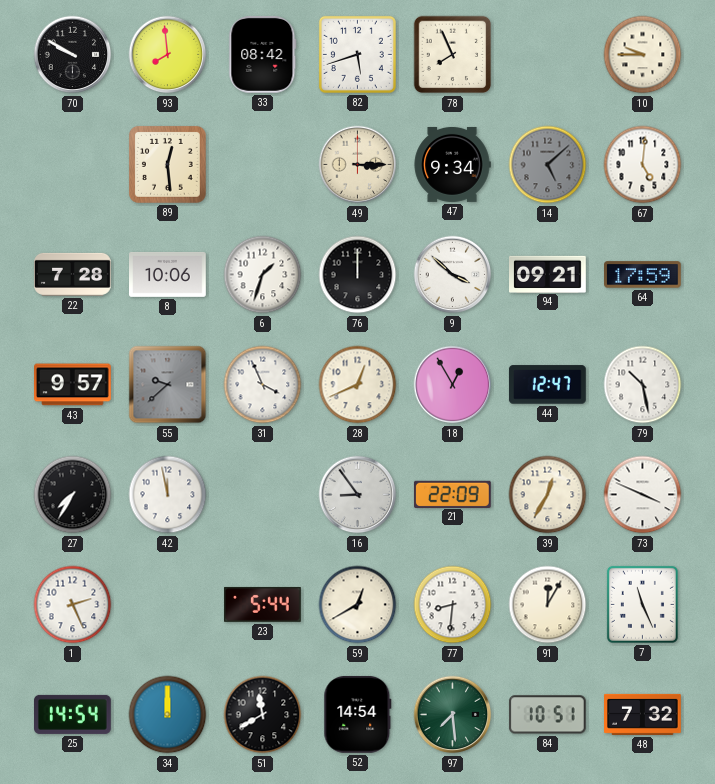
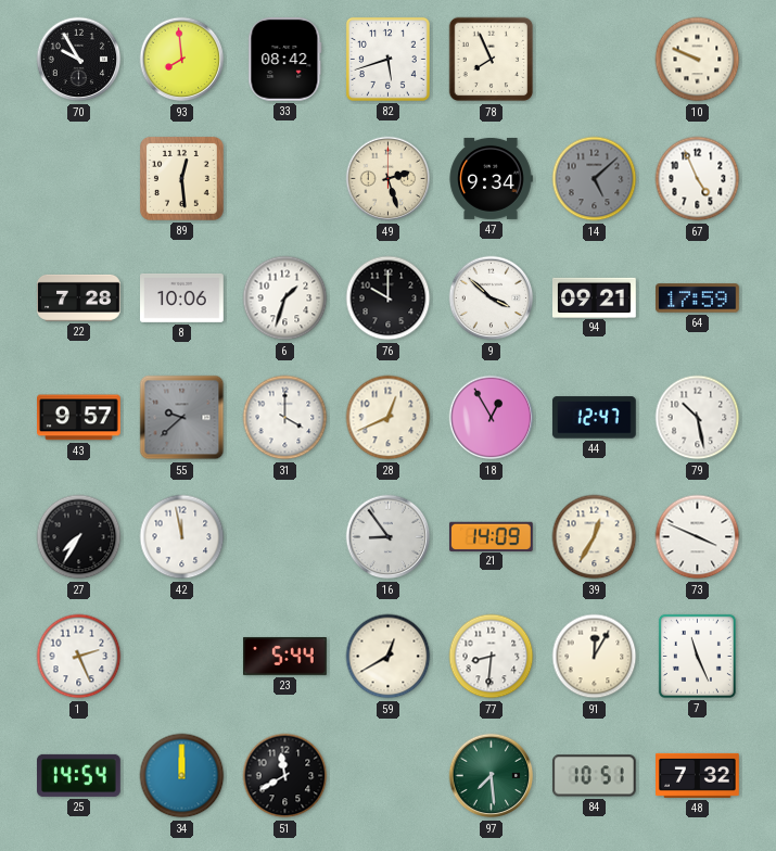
70: 9:50 -> 9:55
10: 9:45 -> 9:49
49: 3:15 -> 2:27
67: 5:01 -> 4:56
76: 12:00 -> 10:00
31: 3:56 -> 4:00
21: 22:09 -> 14:09
52: 14:54 -> none
